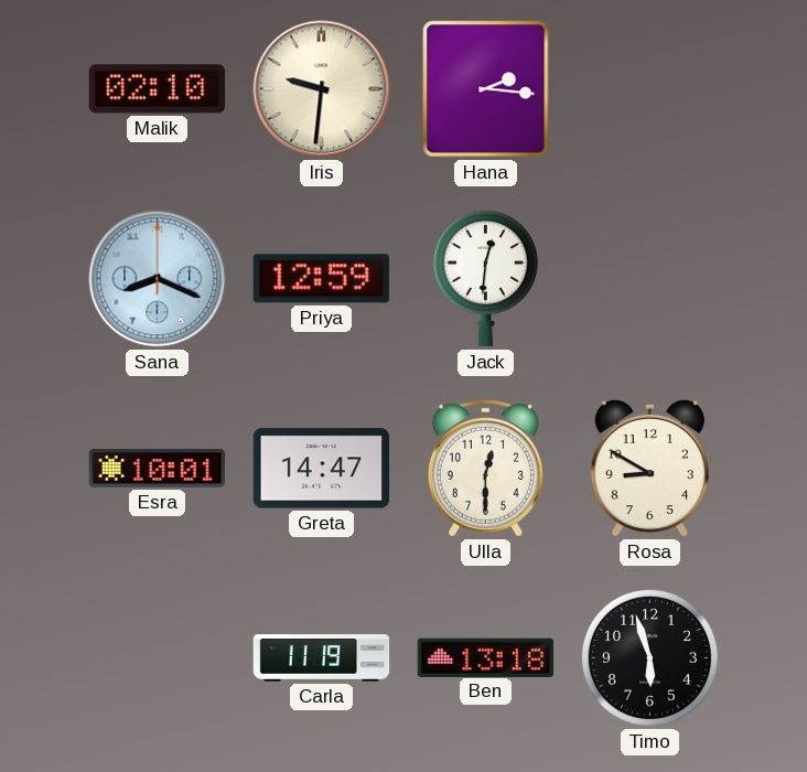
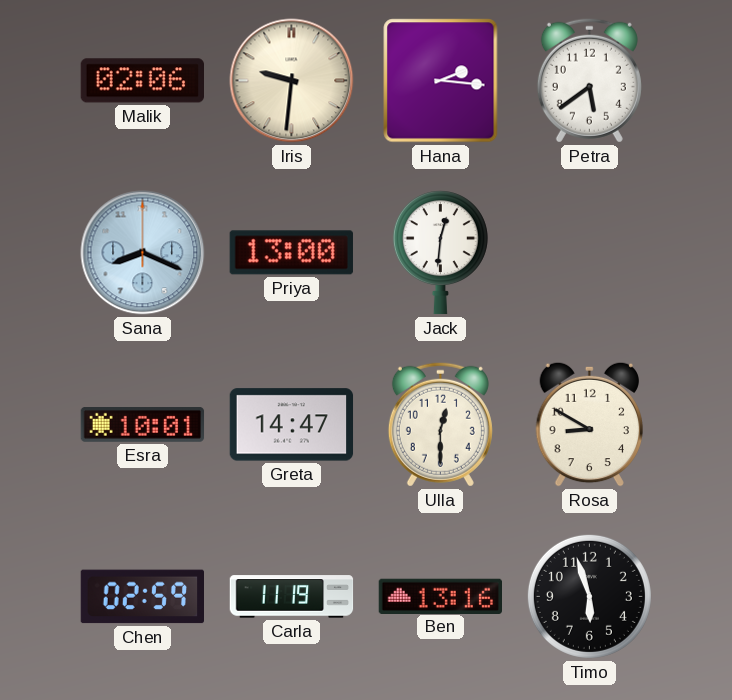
Malik: 02:10 -> 02:06
Petra: none -> 5:39
Priya: 12:59 -> 13:00
Chen: none -> 02:59
Ben: 13:18 -> 13:16
